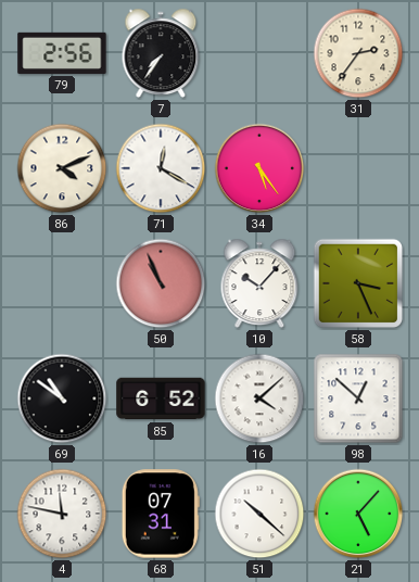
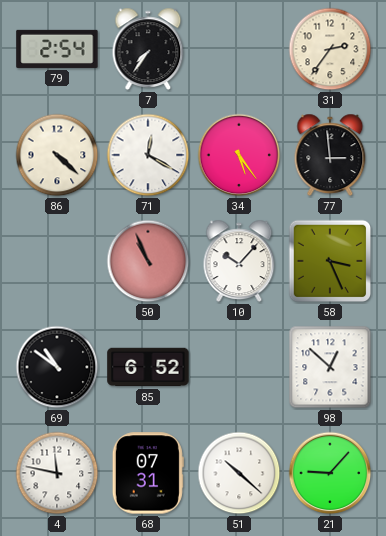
79: 2:56 -> 2:54
86: 4:11 -> 4:22
77: none -> 2:59
16: 4:08 -> none
21: 5:07 -> 9:07
